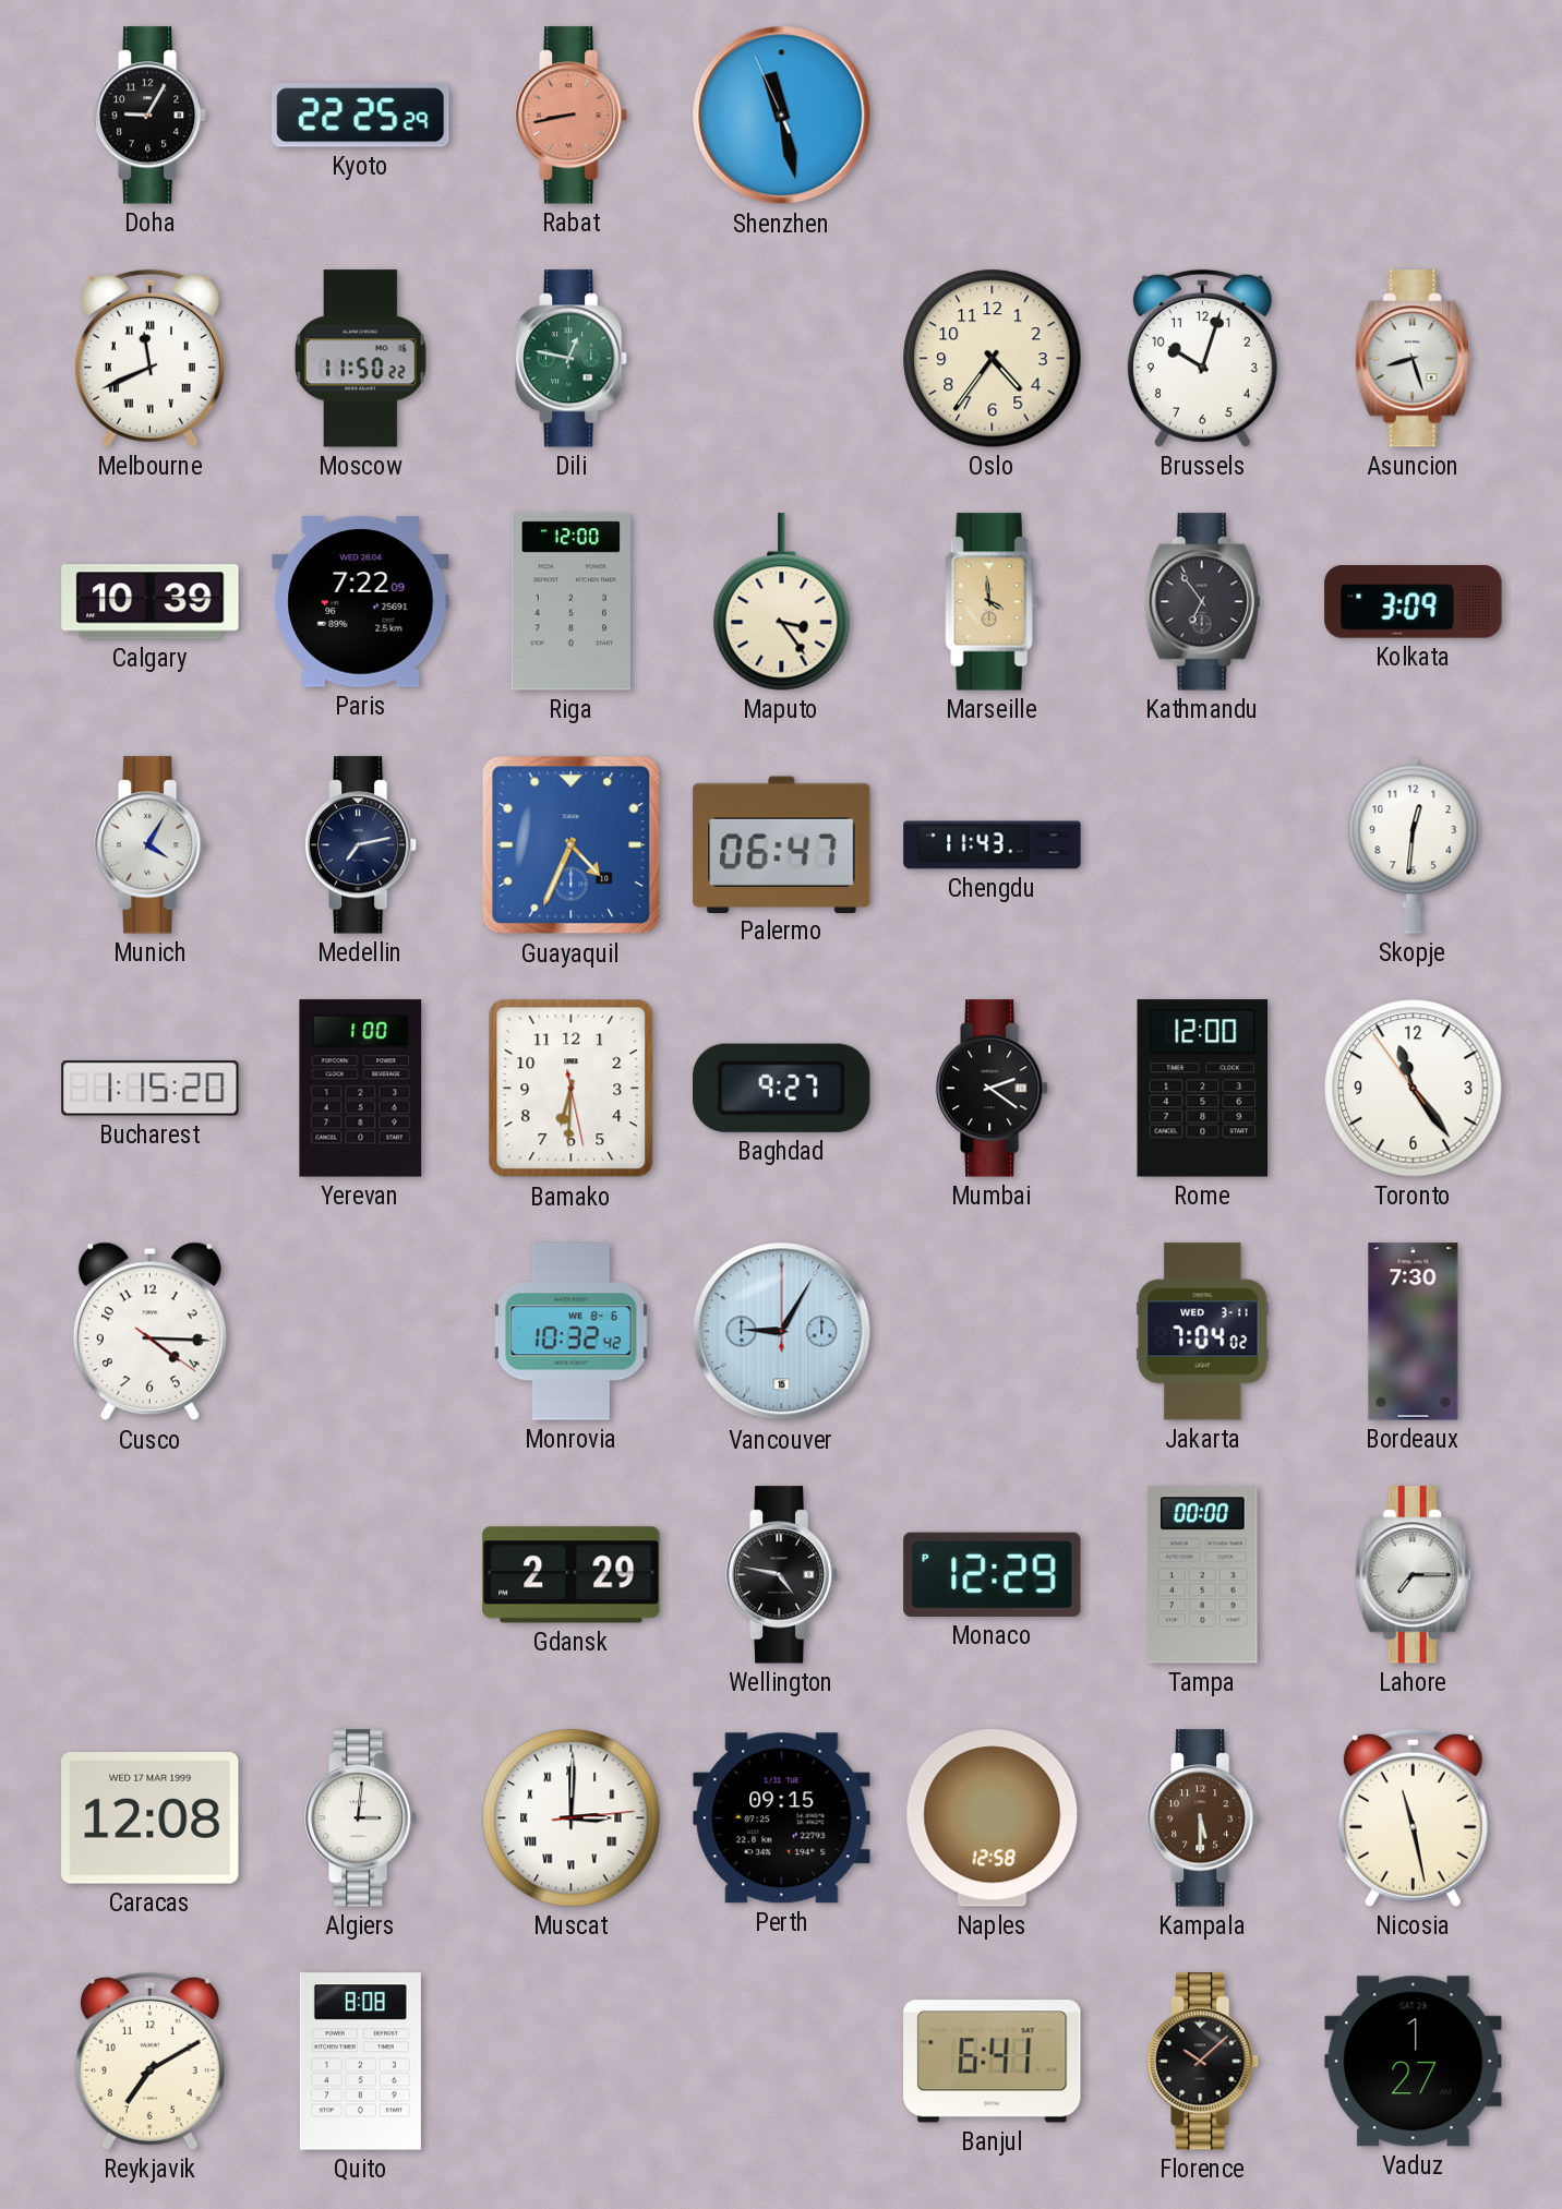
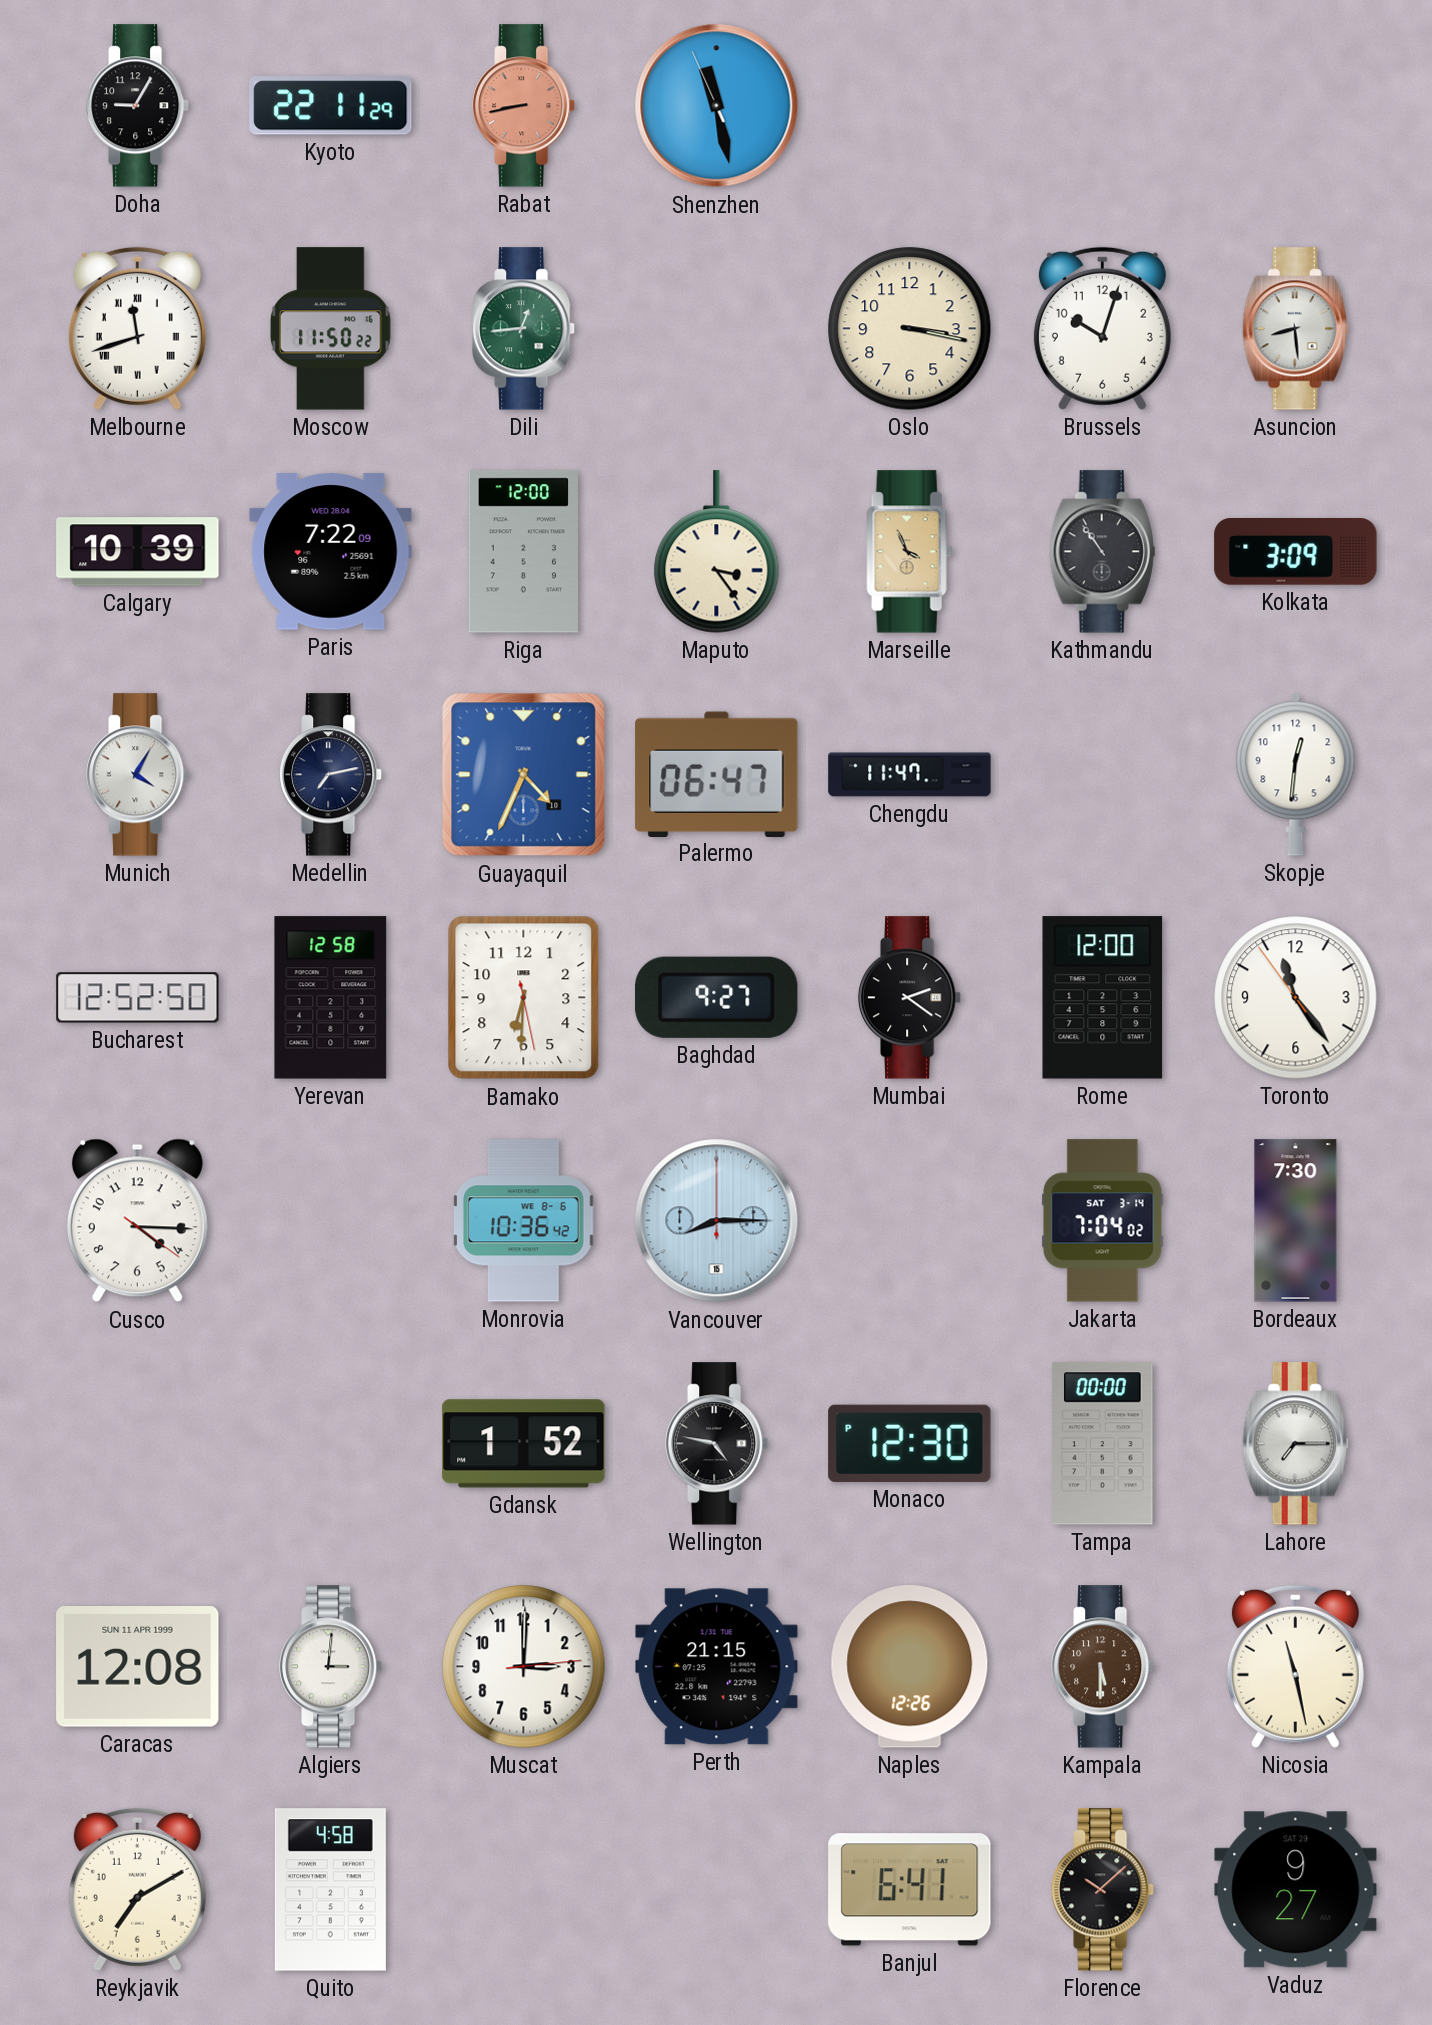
Kyoto: 22:25 -> 22:11
Melbourne: 11:41 -> 11:42
Dili: 12:47 -> 12:44
Oslo: 4:36 -> 3:17
Asuncion: 8:27 -> 8:29
Marseille: 3:59 -> 3:56
Kathmandu: 6:54 -> 10:54
Chengdu: 11:43 -> 11:47
Bucharest: 1:15 -> 12:52
Yerevan: 1:00 -> 12:58
Monrovia: 10:32 -> 10:36
Vancouver: 9:05 -> 8:15
Jakarta date: WED 3-11 -> SAT 3-14
Gdansk: 2:29 -> 1:52
Monaco: 12:29 -> 12:30
Caracas date: WED 17 MAR 1999 -> SUN 11 APR 1999
Muscat numerals: Roman -> Arabic
Perth: 09:15 -> 21:15
Naples: 12:58 -> 12:26
Quito: 8:08 -> 4:58
Vaduz: 1:27 -> 9:27
